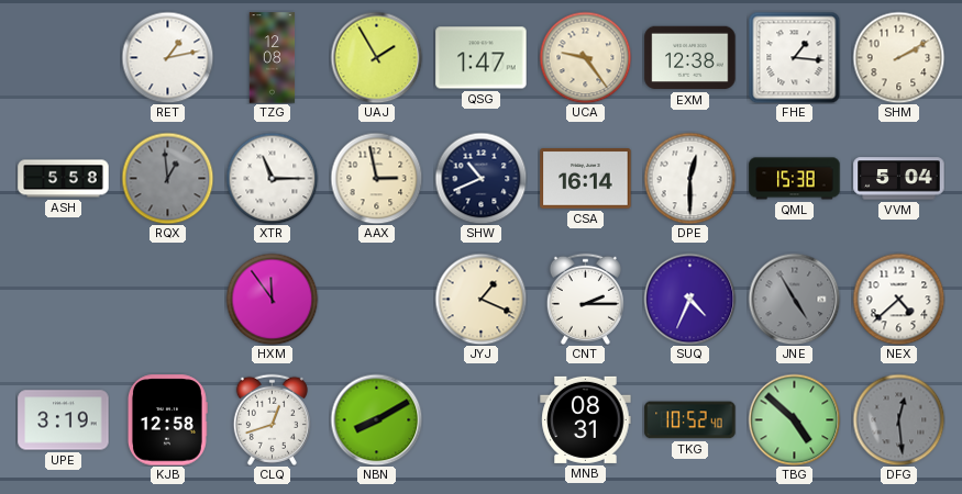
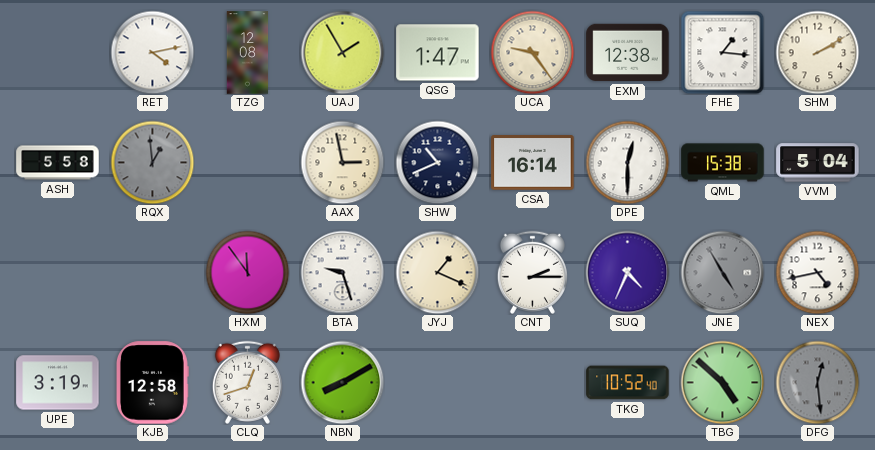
RET: 1:13 -> 4:13
XTR: 11:15 -> none
BTA: none -> 9:27
NEX: 4:38 -> 4:43
MNB: 08:31 -> none
